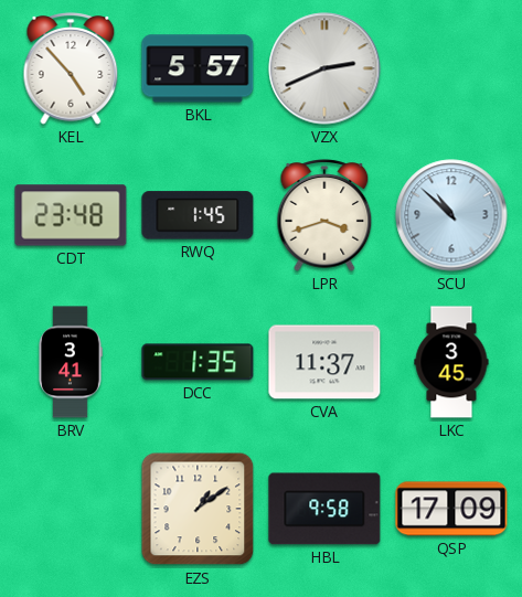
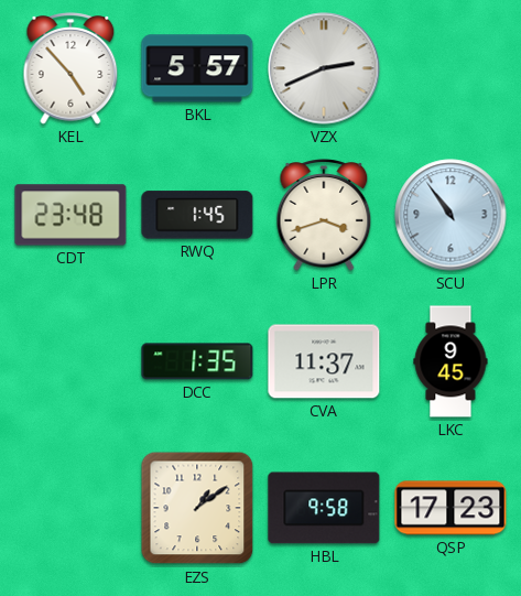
SCU: 10:52 -> 10:54
BRV: 3:41 -> none
LKC: 3:45 -> 9:45
QSP: 17:09 -> 17:23
